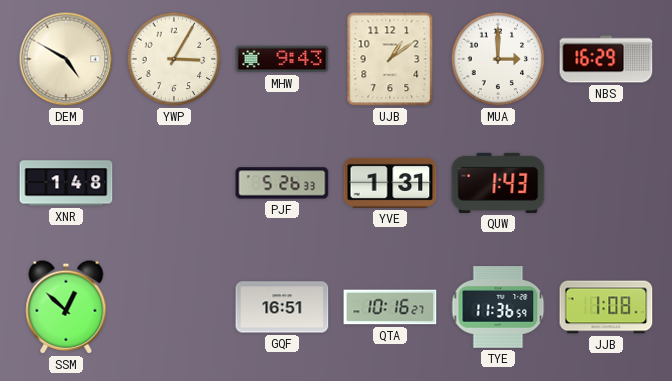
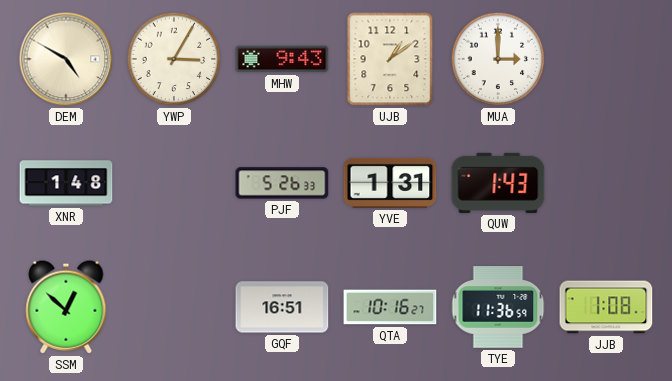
NBS: 16:29 -> none
